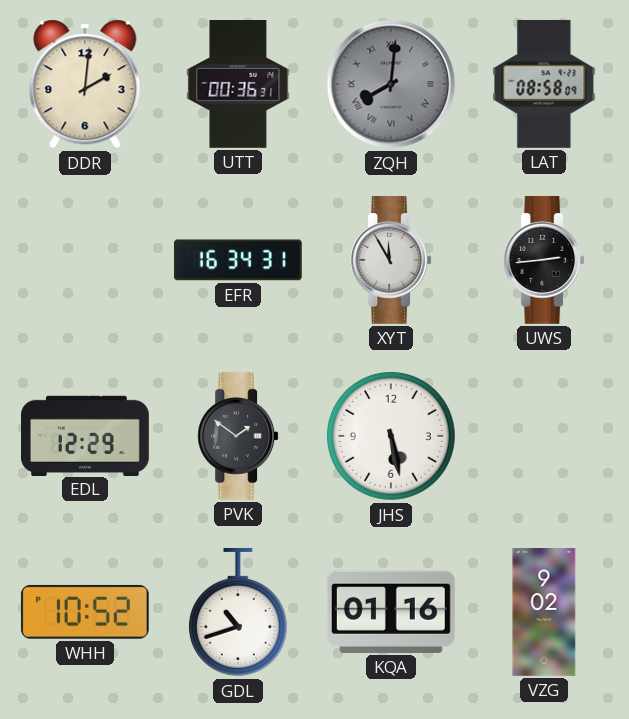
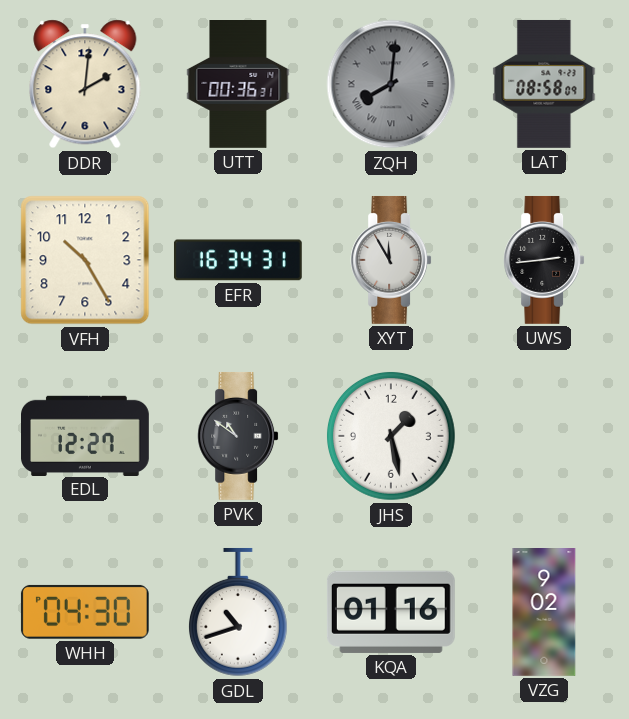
VFH: none -> 10:25
EDL: 12:29 -> 12:27
PVK: 1:51 -> 10:51
JHS: 5:28 -> 1:28
WHH: 10:52 -> 04:30
